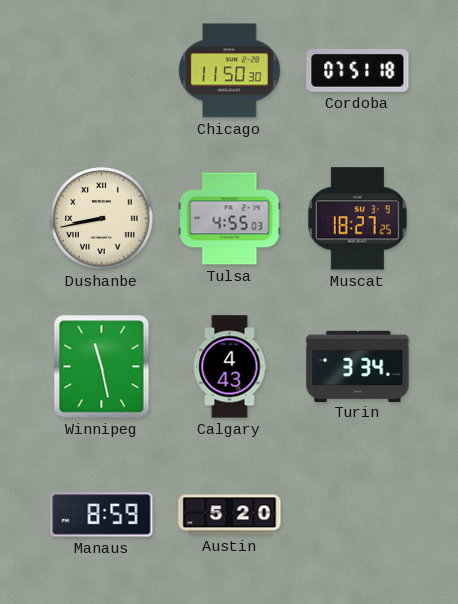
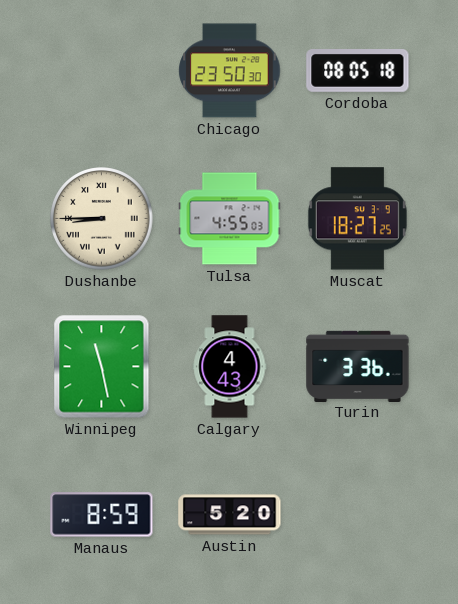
Chicago: 11:50 -> 23:50
Cordoba: 07:51 -> 08:05
Dushanbe: 8:43 -> 8:45
Turin: 3:34 -> 3:36
